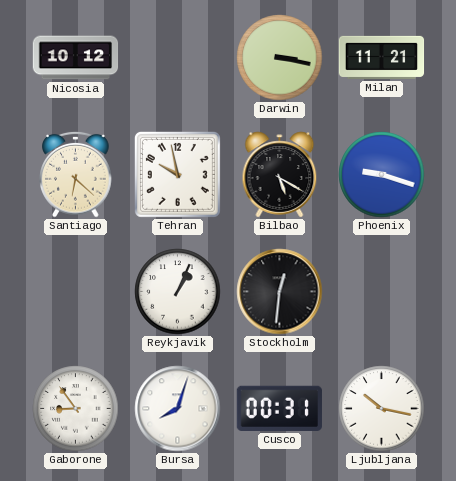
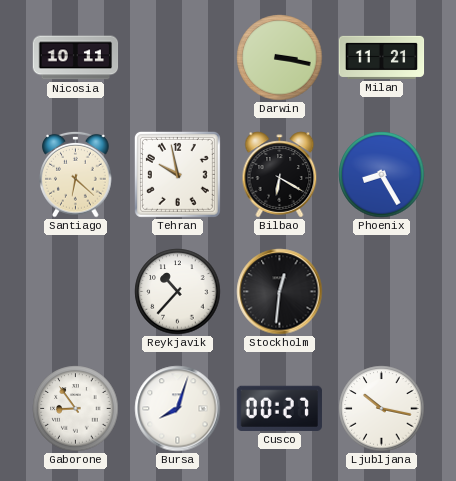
Nicosia: 10:12 -> 10:11
Bilbao: 5:20 -> 6:20
Phoenix: 9:18 -> 8:25
Reykjavik: 1:04 -> 10:37
Cusco: 00:31 -> 00:27
